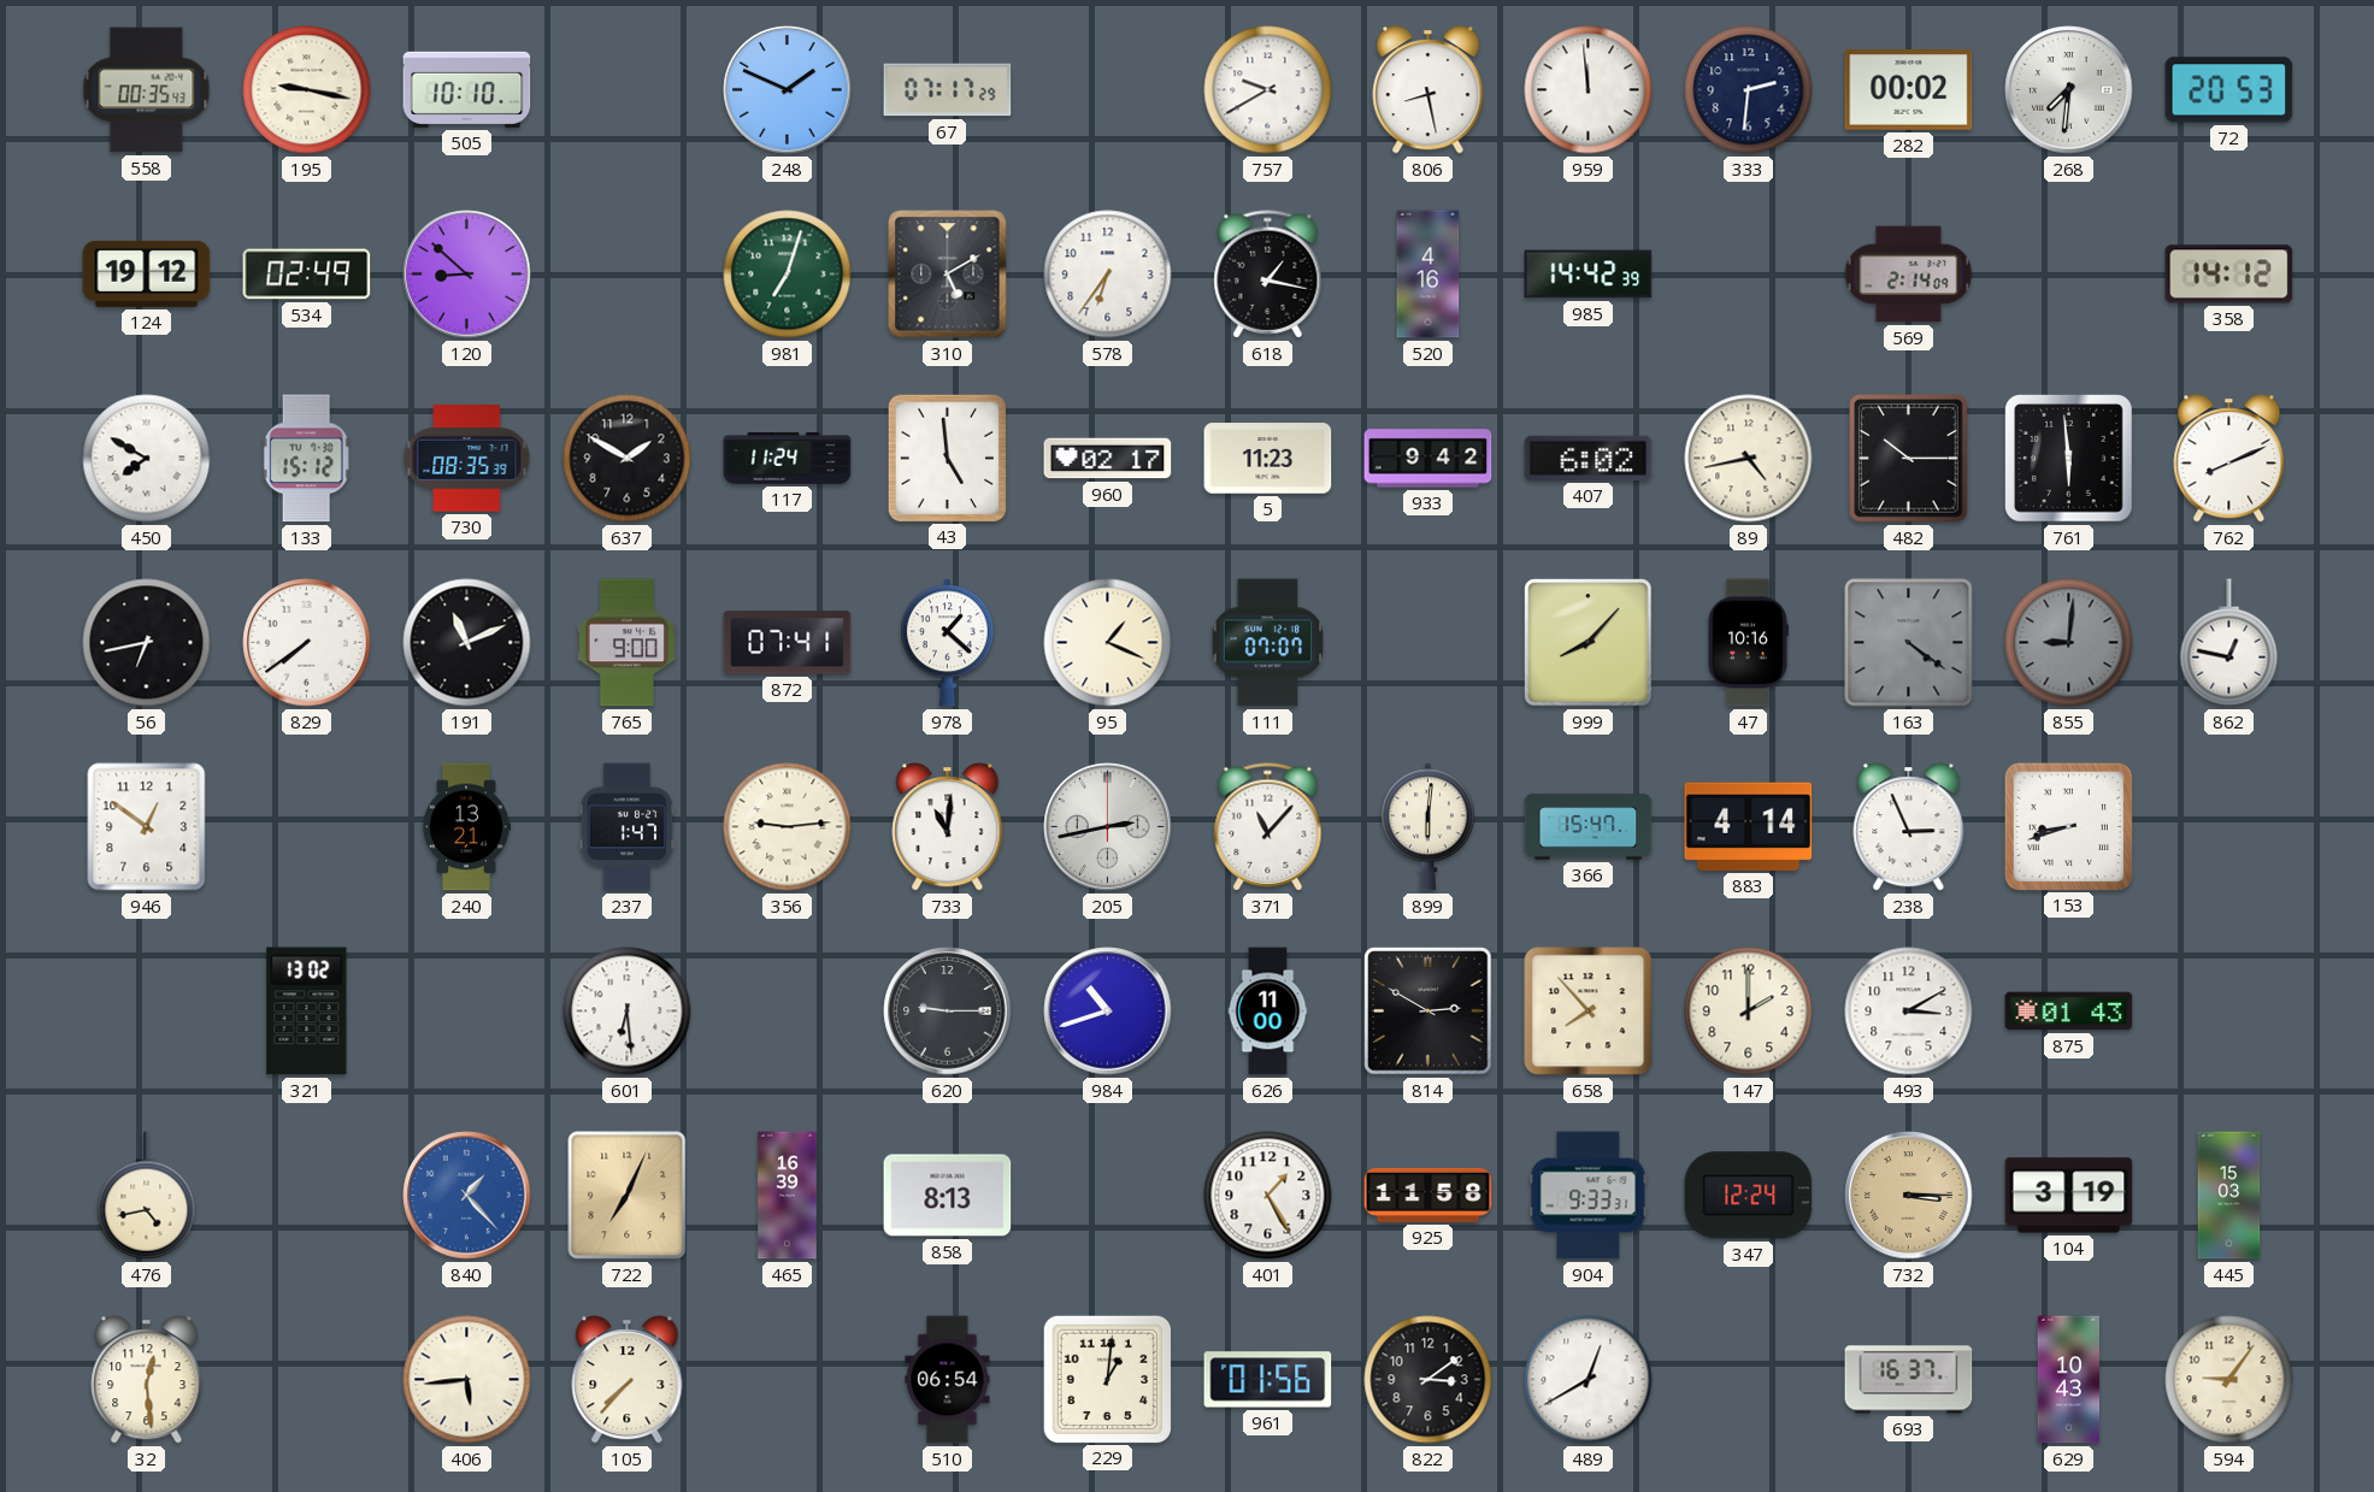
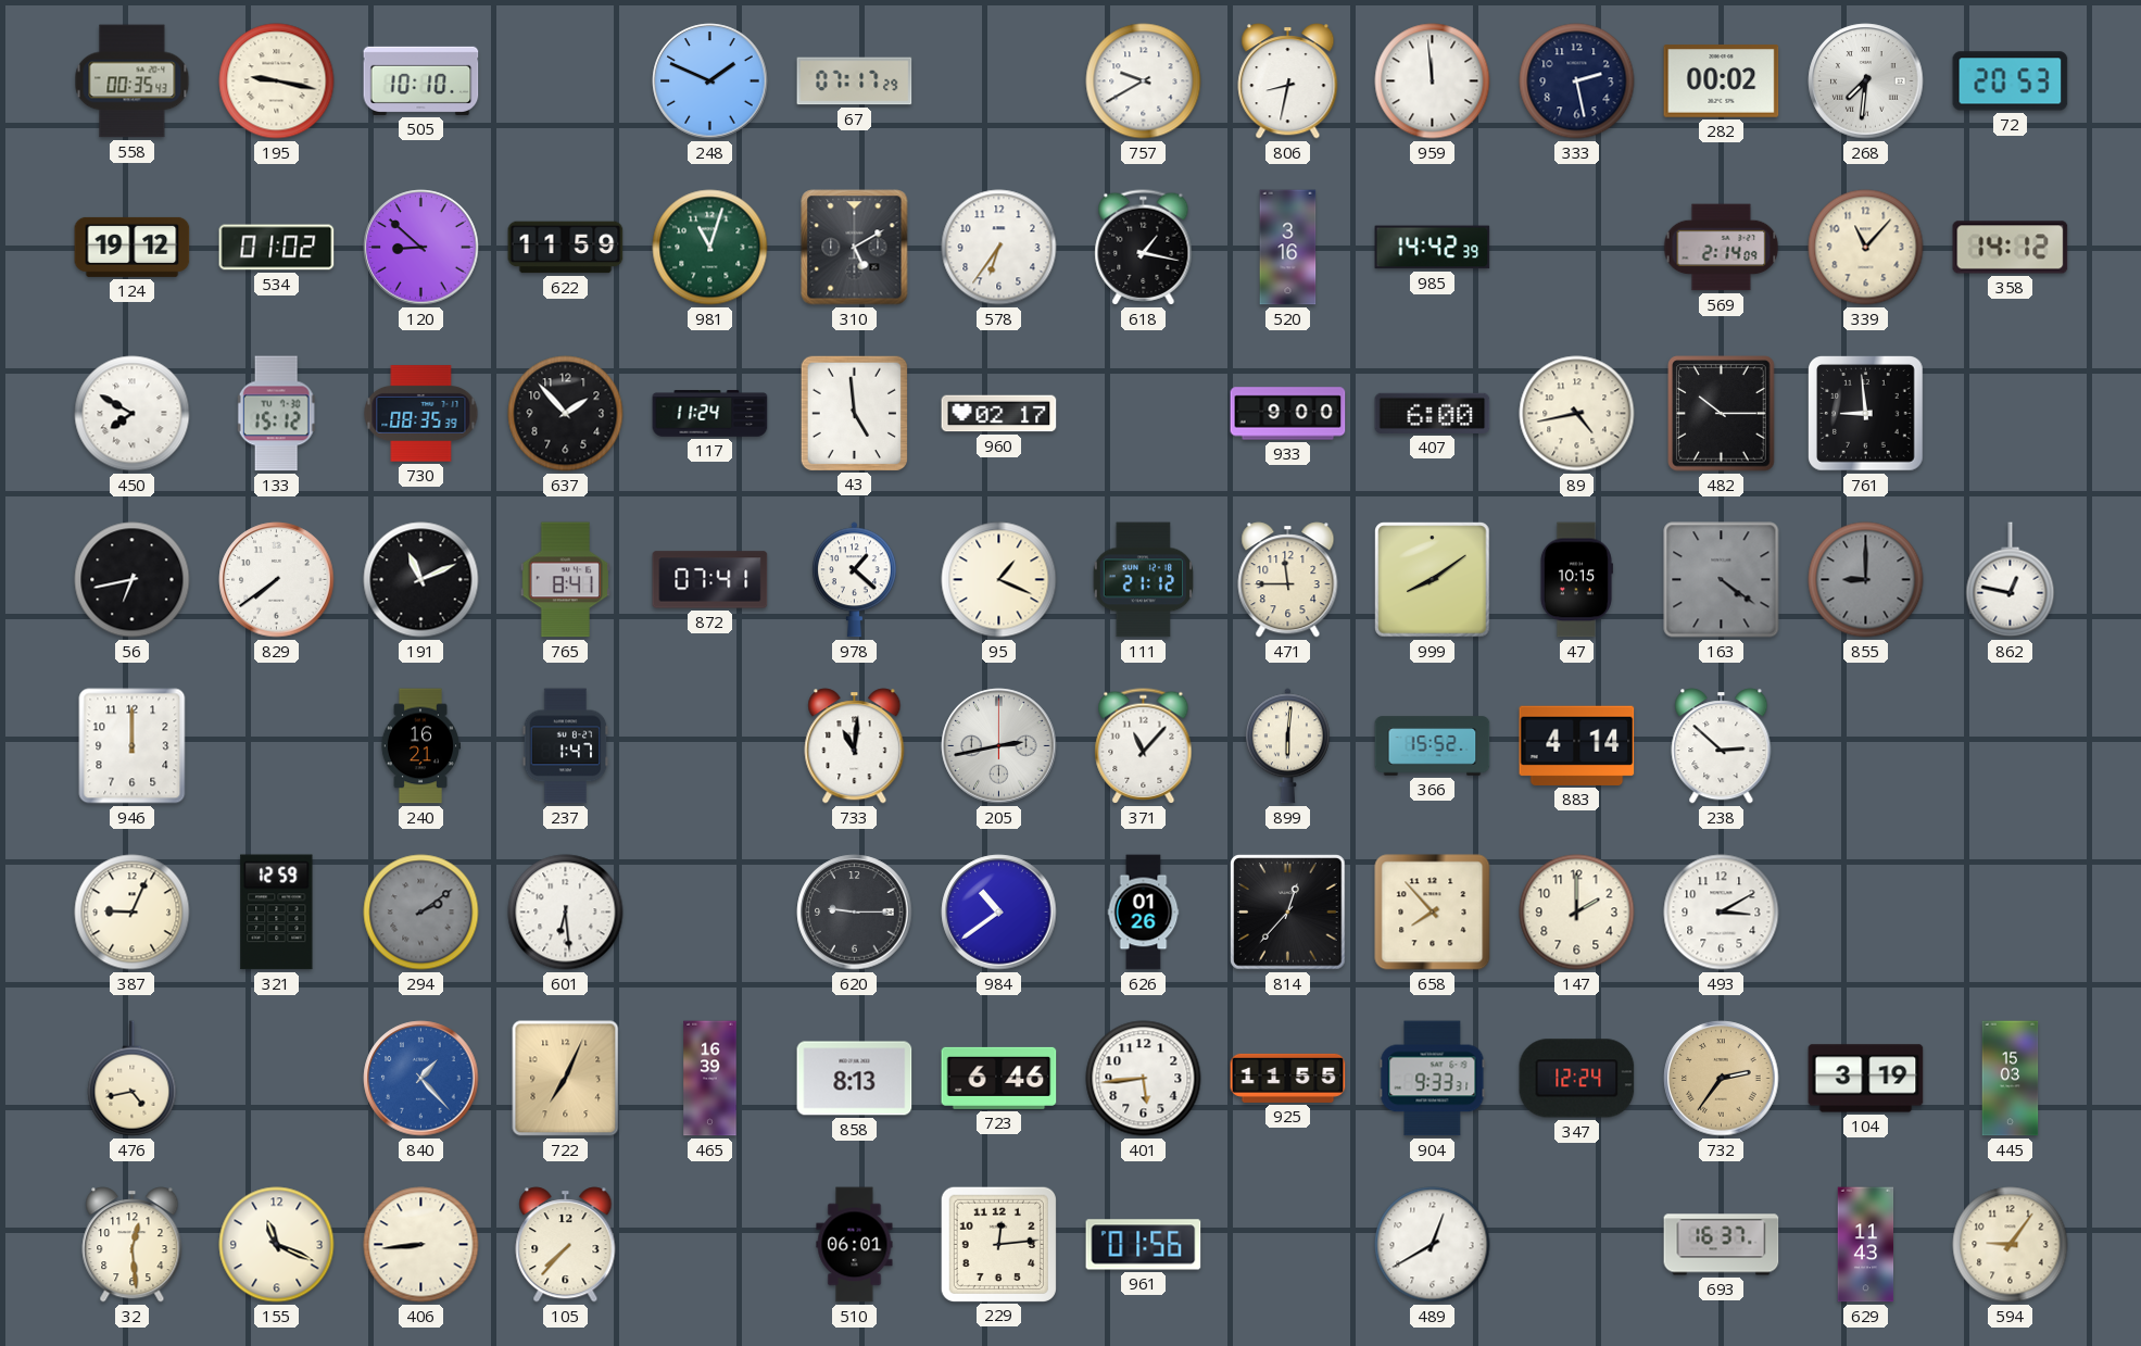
806: 8:28 -> 8:32
333: 2:31 -> 2:28
534: 02:49 -> 01:02
622: none -> 11:59
981: 7:03 -> 11:03
520: 4:16 -> 3:16
339: none -> 11:07
637: 1:50 -> 1:53
5: 11:23 -> none
933: 9:42 -> 9:00
407: 6:02 -> 6:00
761: 5:59 -> 8:59
762: 8:11 -> none
765: 9:00 -> 8:41
111: 07:07 -> 21:12
471: none -> 11:45
999: 8:07 -> 8:09
47: 10:16 -> 10:15
855: 9:01 -> 9:00
946: 12:51 -> 12:00
240: 13:21 -> 16:21
356: 9:14 -> none
366: 15:47 -> 15:52
238: 2:56 -> 2:52
153: 8:42 -> none
387: none -> 9:04
321: 13:02 -> 12:59
294: none -> 2:09
984: 10:42 -> 10:39
626: 11:00 -> 01:26
814: 2:50 -> 12:37
875: 01:43 -> none
723: none -> 6:46
401: 1:25 -> 5:44
925: 11:58 -> 11:55
732: 3:15 -> 2:36
155: none -> 11:19
406: 5:44 -> 8:44
510: 06:54 -> 06:01
229: 1:01 -> 12:14
822: 3:09 -> none
629: 10:43 -> 11:43
